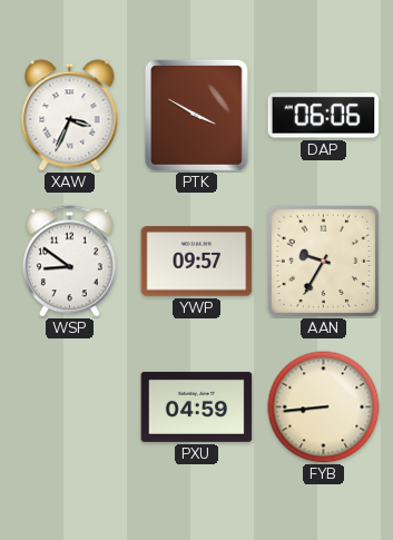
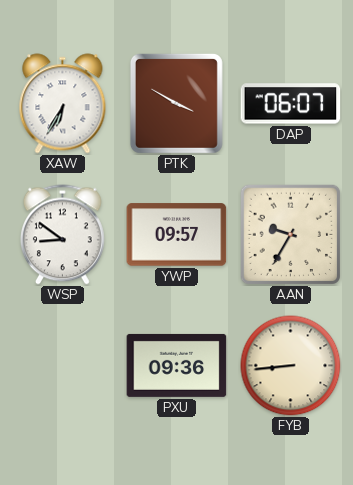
XAW: 3:34 -> 6:35
DAP: 06:06 -> 06:07
PXU: 04:59 -> 09:36
